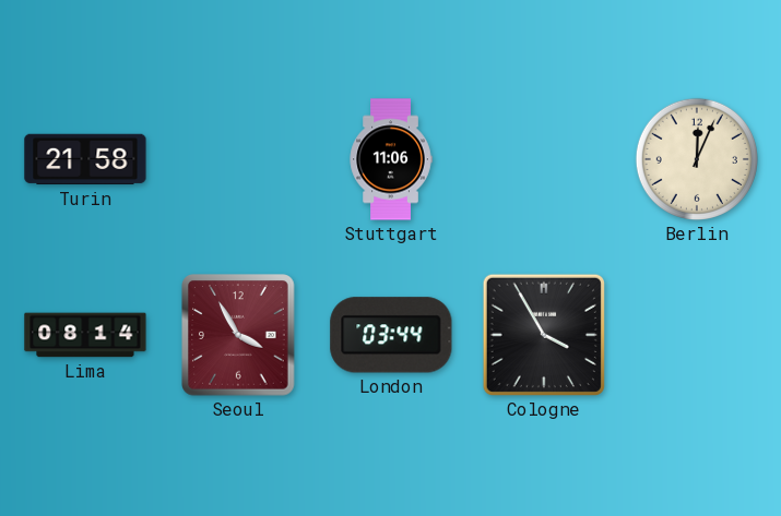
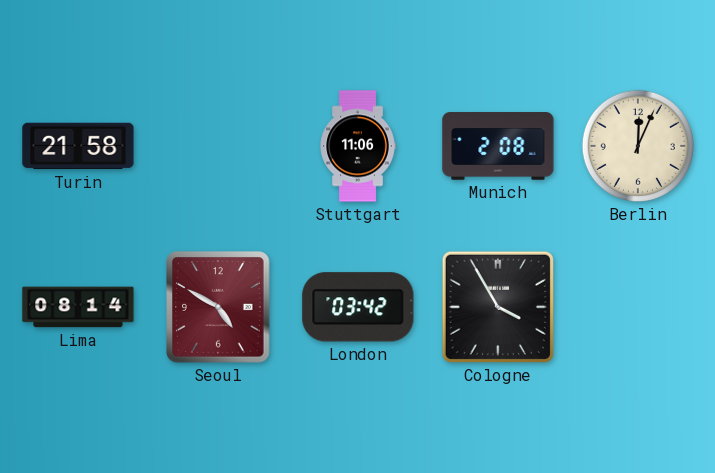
Munich: none -> 2:08
Seoul: 3:55 -> 4:50
London: 03:44 -> 03:42
